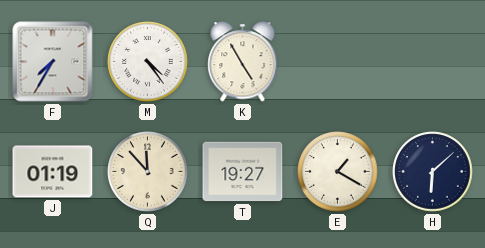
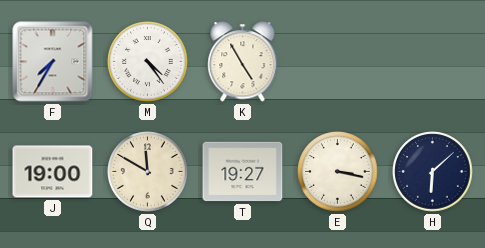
J: 01:19 -> 19:00
Q: 11:53 -> 11:50
E: 1:20 -> 3:17
